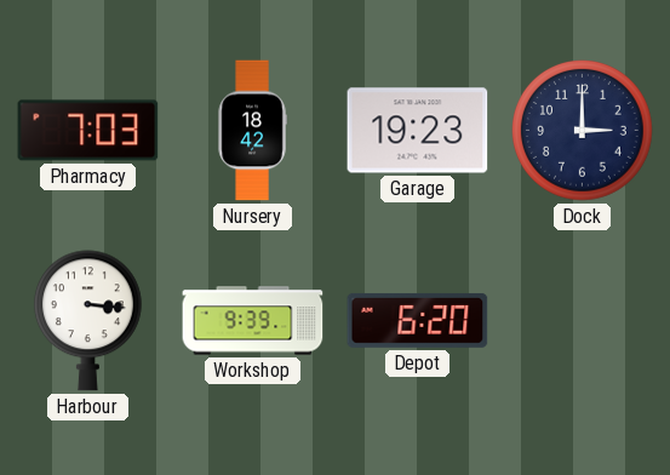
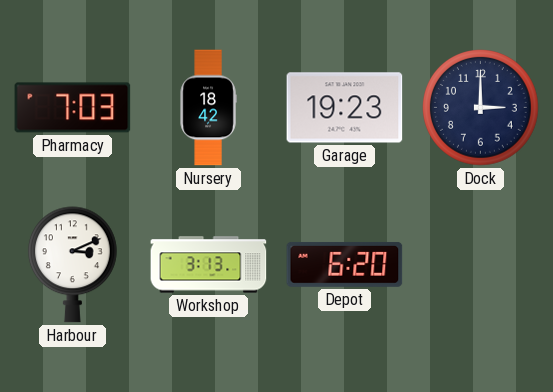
Harbour: 3:16 -> 3:11
Workshop: 9:39 -> 3:13
